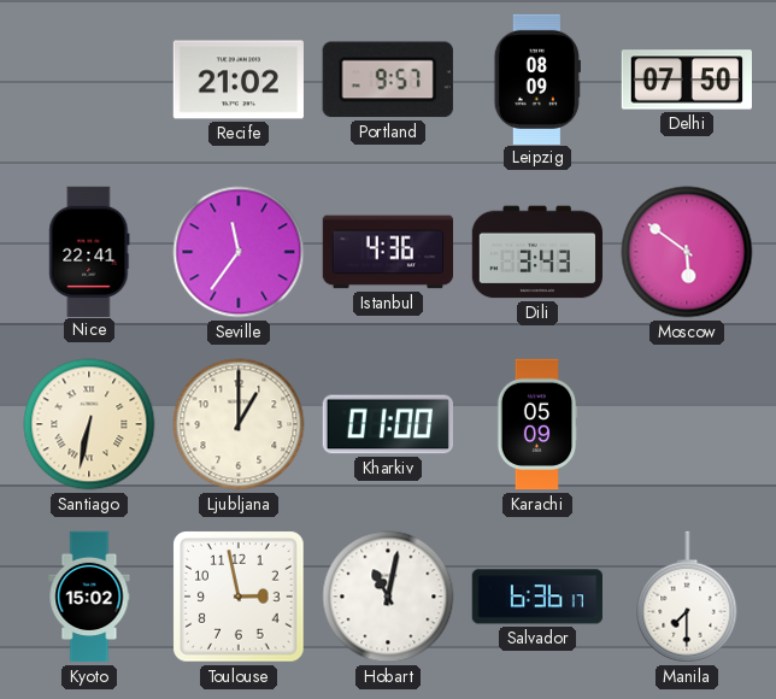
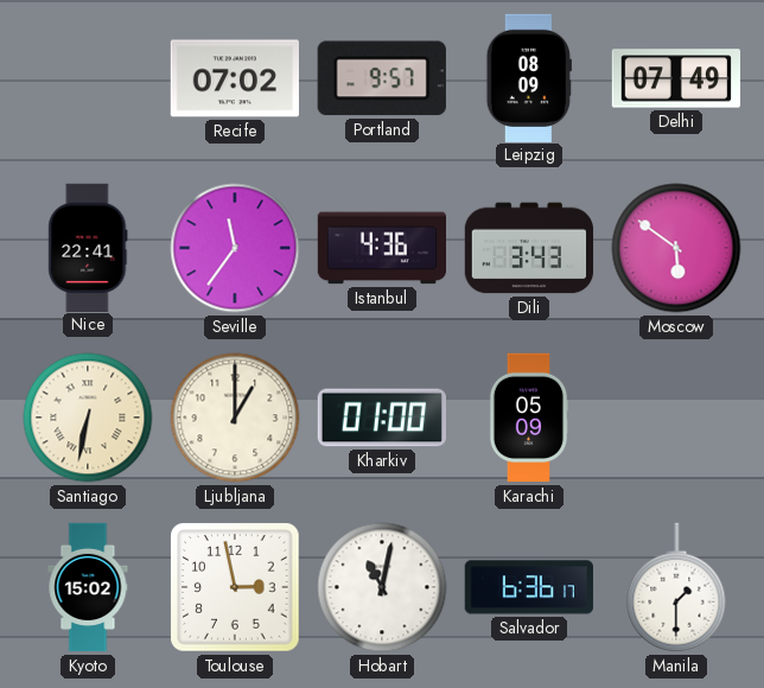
Recife: 21:02 -> 07:02
Delhi: 07:50 -> 07:49
Manila: 7:30 -> 1:30
